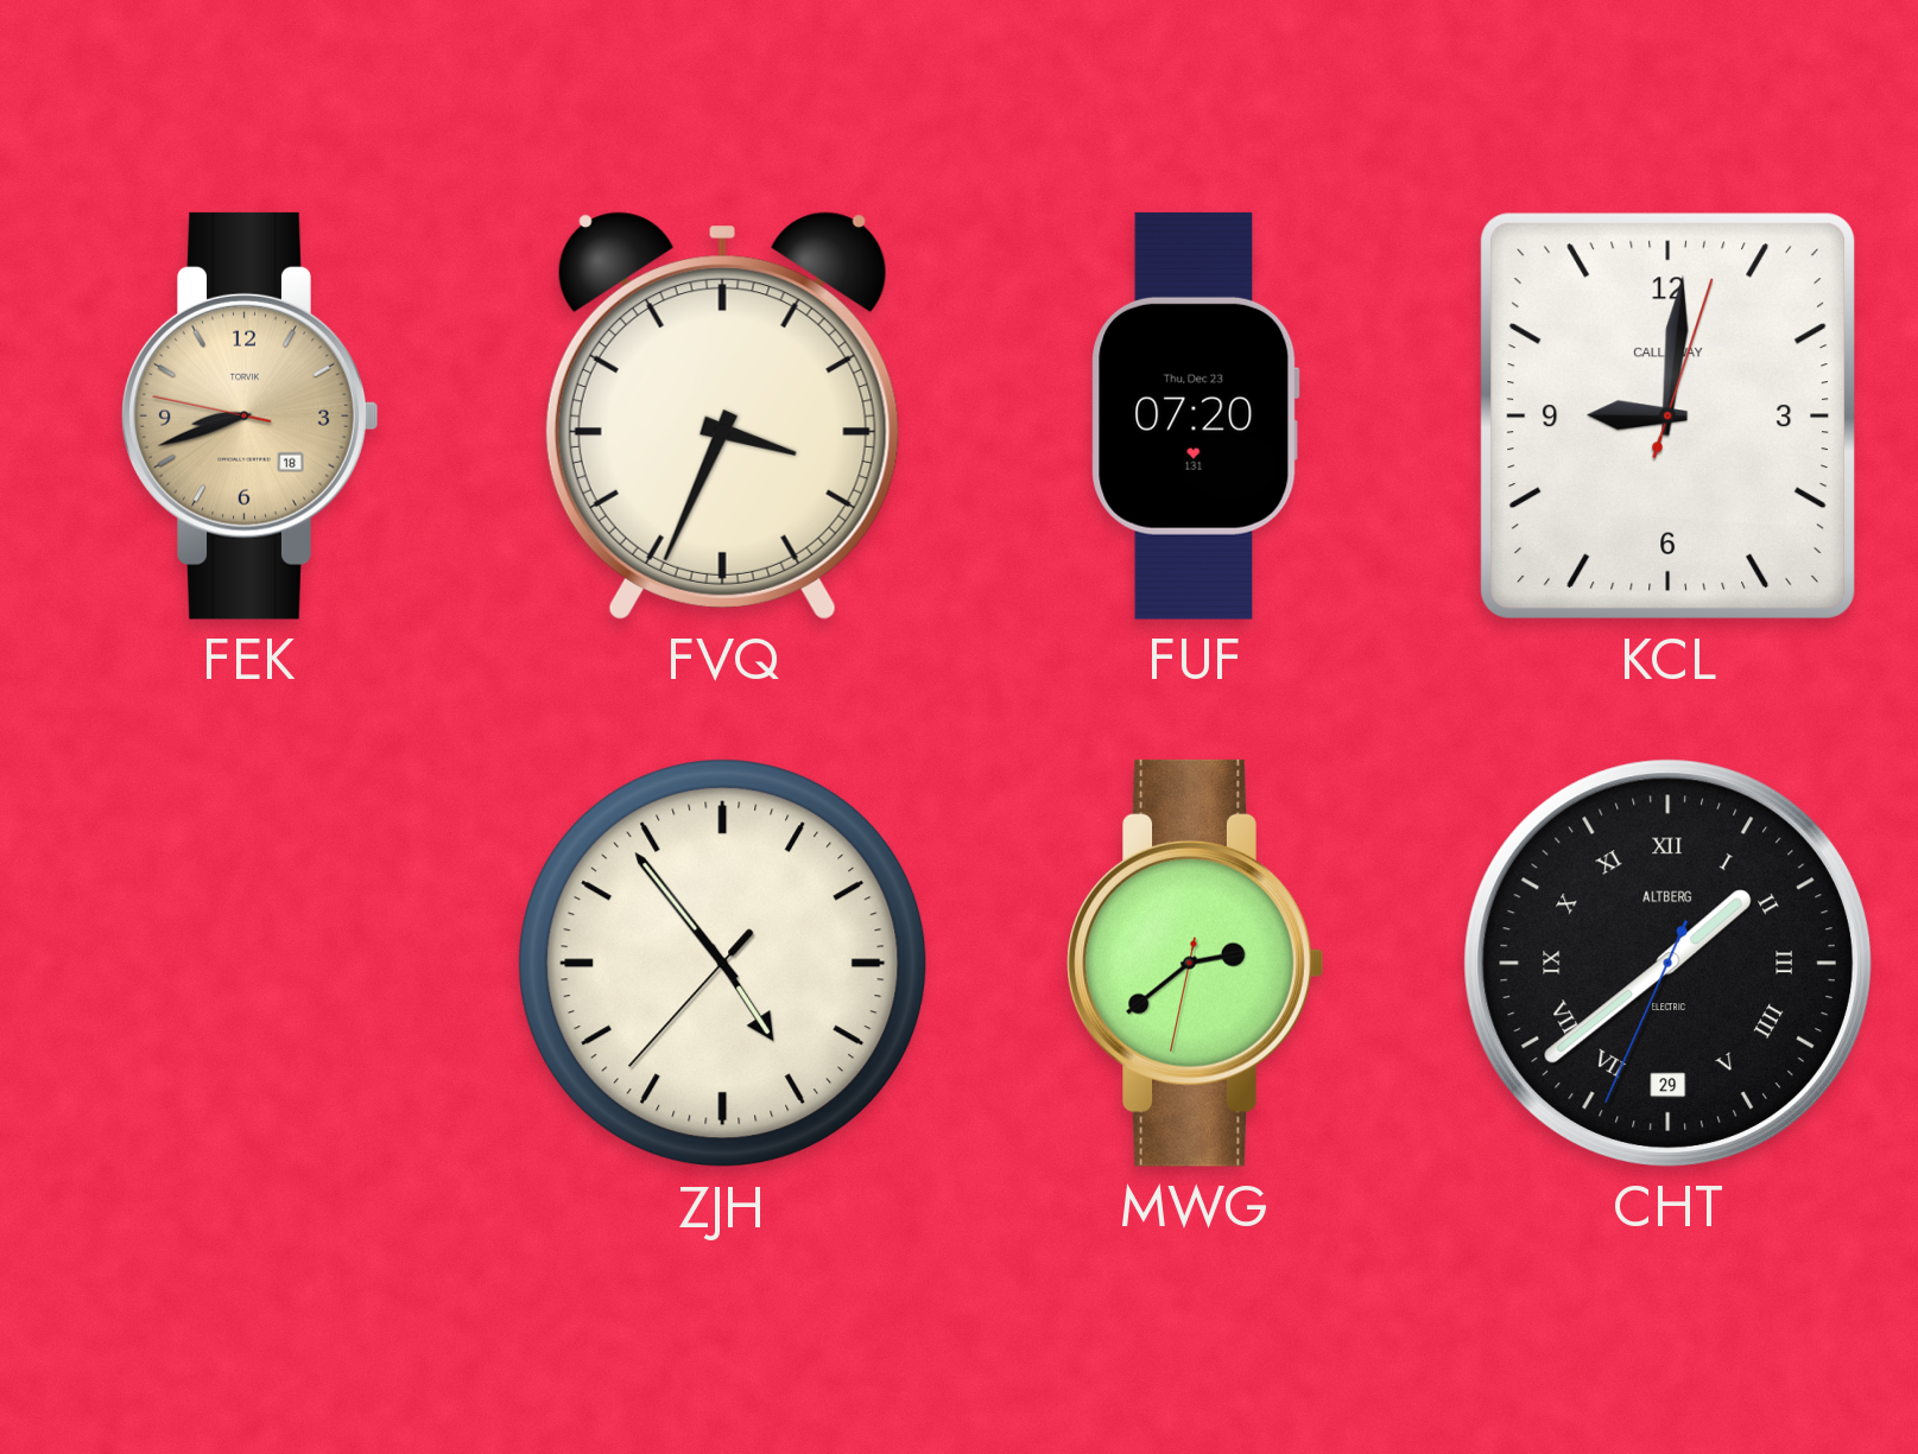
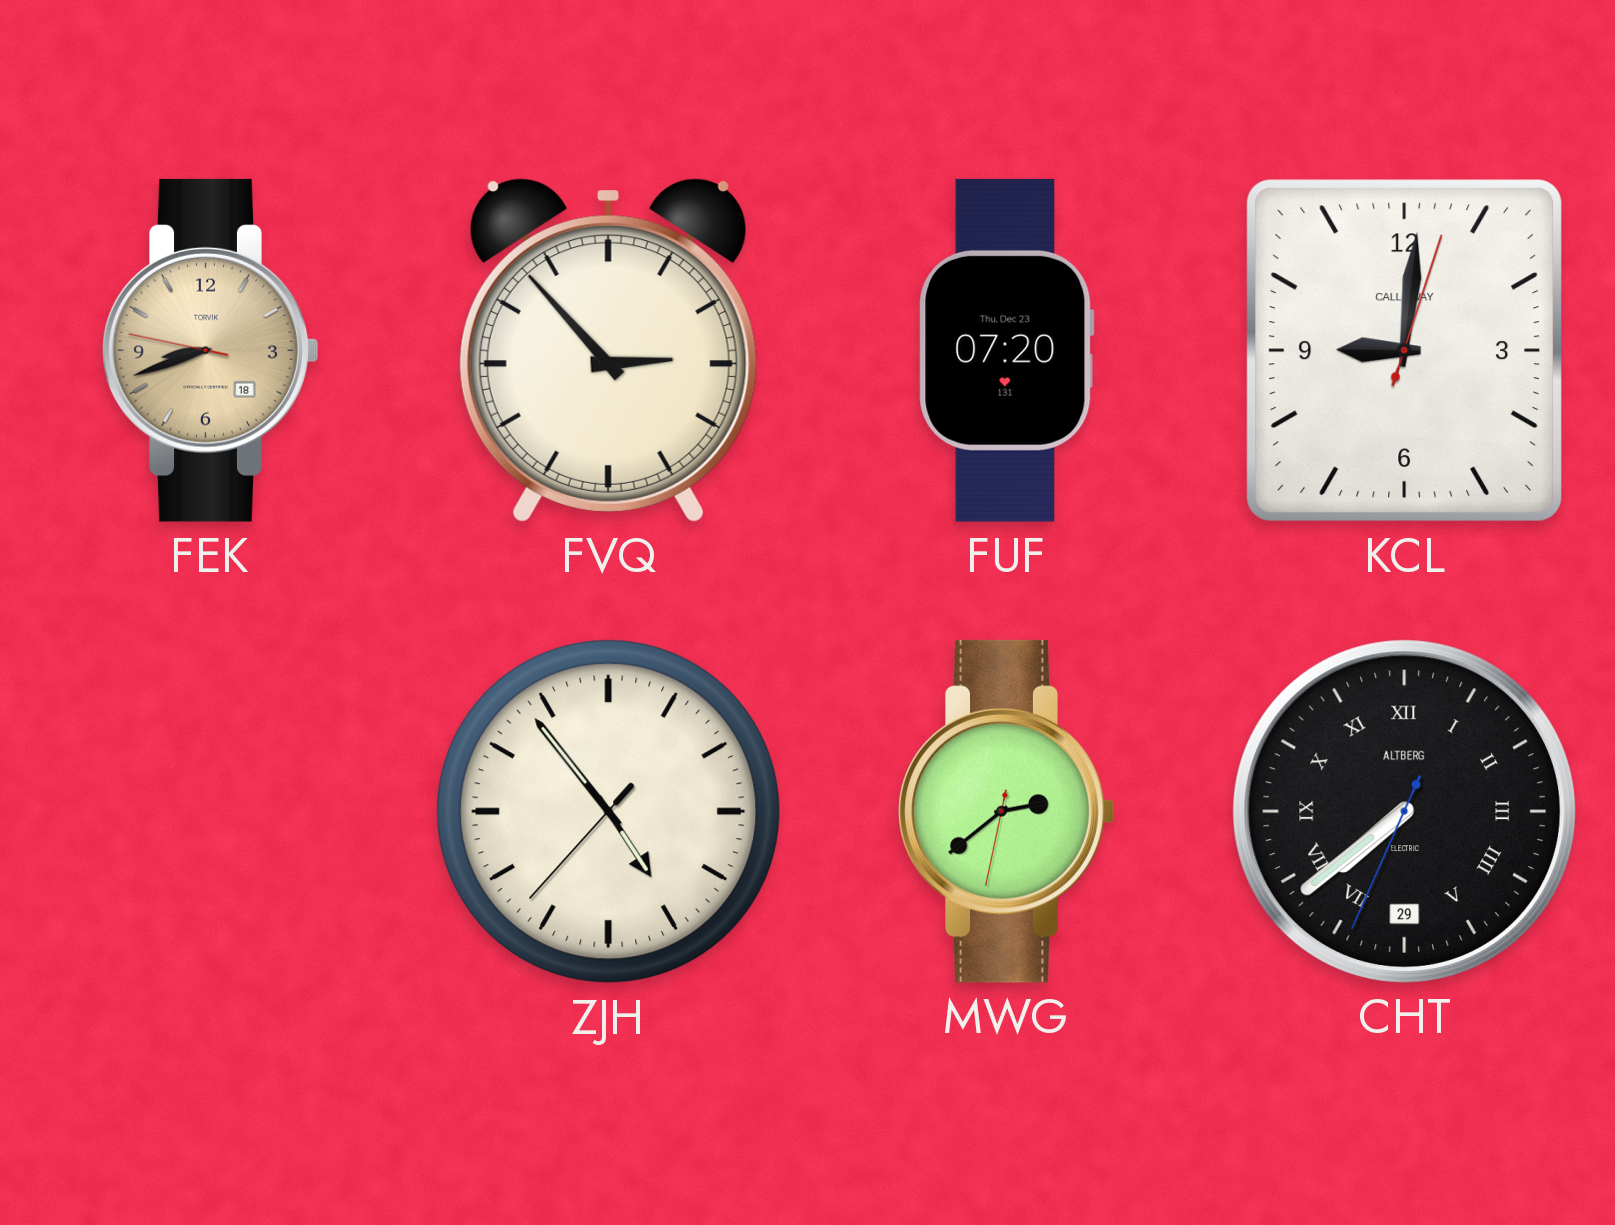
FVQ: 3:34 -> 2:53
CHT: 1:38 -> 7:38
